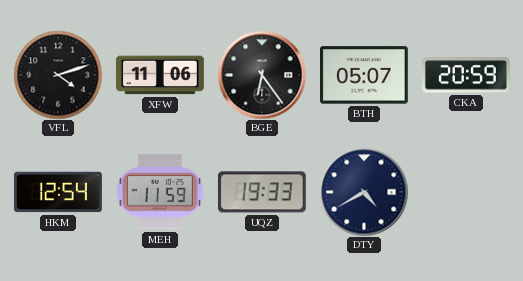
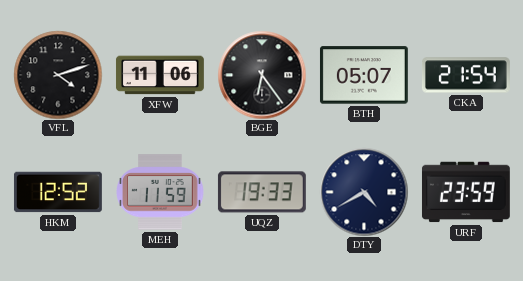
CKA: 20:59 -> 21:54
HKM: 12:54 -> 12:52
URF: none -> 23:59
